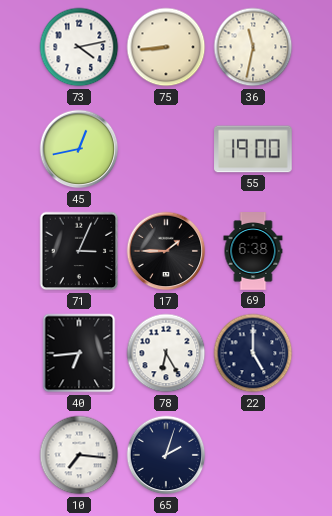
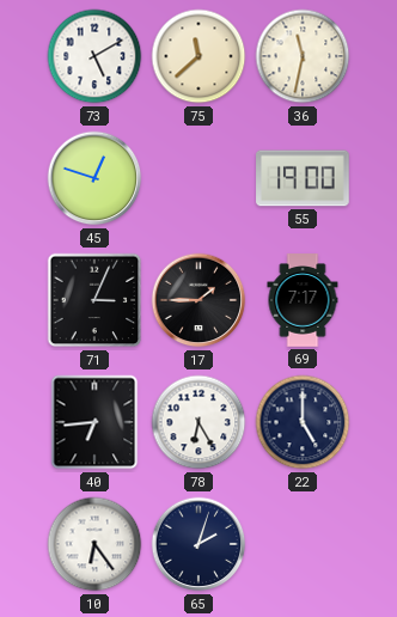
73: 4:13 -> 5:10
75: 8:44 -> 11:38
45: 12:43 -> 12:48
69: 6:38 -> 7:17
10: 7:16 -> 6:24
